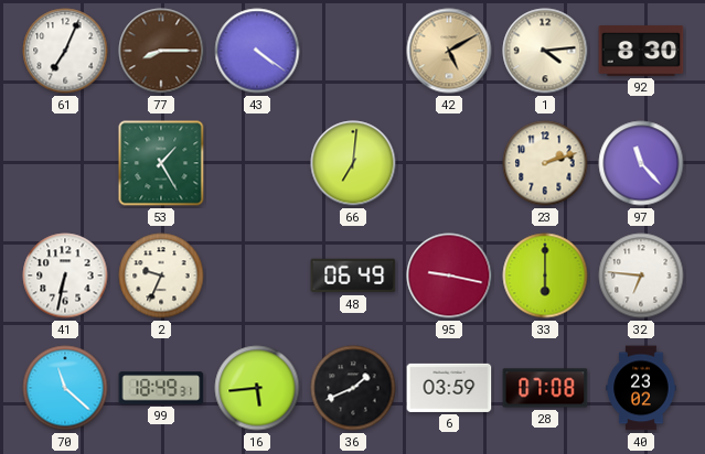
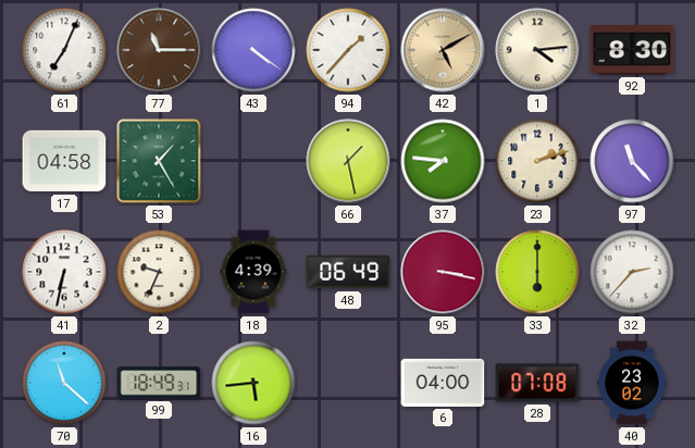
77: 8:15 -> 11:15
94: none -> 1:37
17: none -> 04:58
66: 7:01 -> 1:28
37: none -> 7:46
18: none -> 4:39
95: 9:17 -> 3:17
32: 6:46 -> 2:37
36: 1:41 -> none
6: 03:59 -> 04:00
